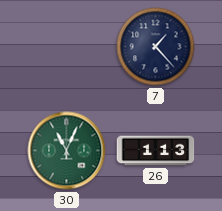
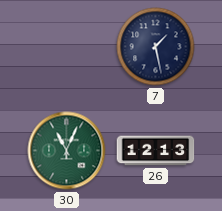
7: 1:23 -> 1:28
26: 1:13 -> 12:13
